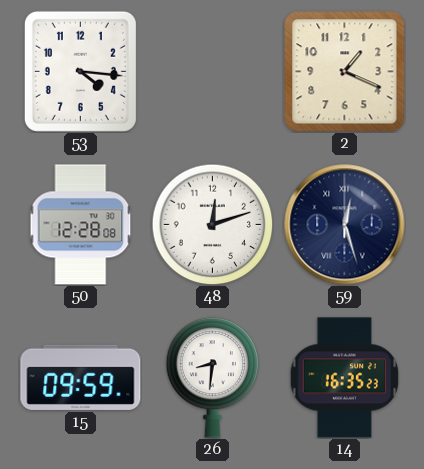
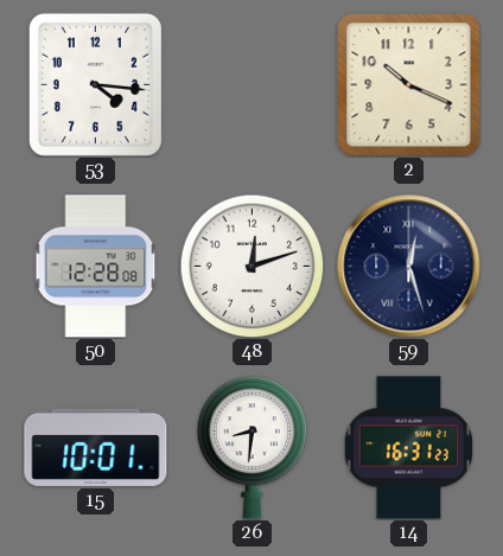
2: 1:19 -> 10:19
15: 09:59 -> 10:01
14: 16:35 -> 16:31
